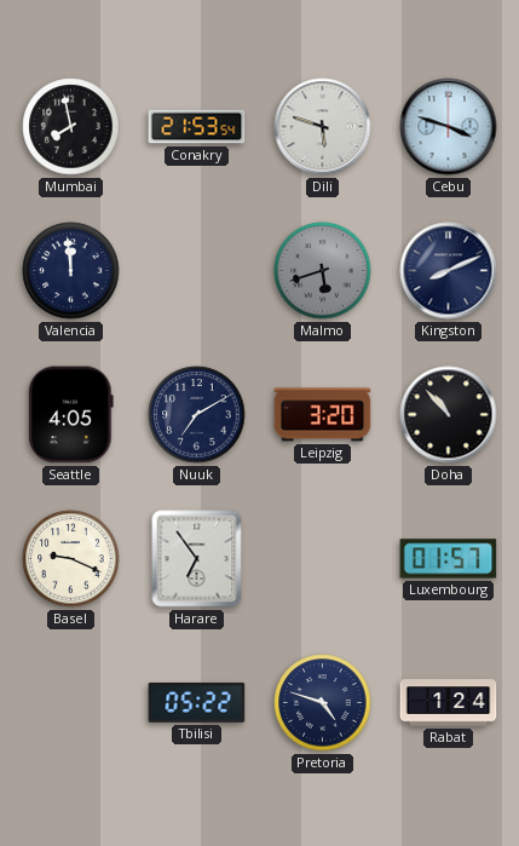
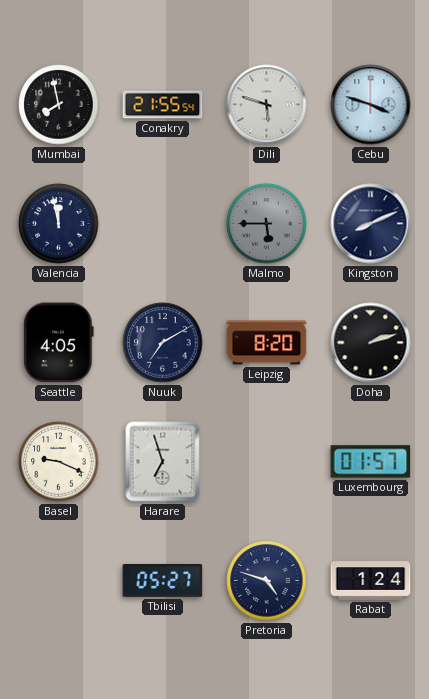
Conakry: 21:53 -> 21:55
Valencia: 11:59 -> 11:58
Malmo: 5:42 -> 5:45
Leipzig: 3:20 -> 8:20
Doha: 10:53 -> 2:12
Harare: 6:54 -> 6:57
Tbilisi: 05:22 -> 05:27
